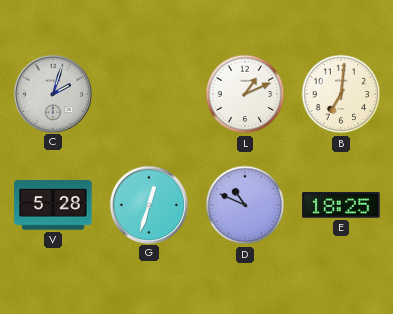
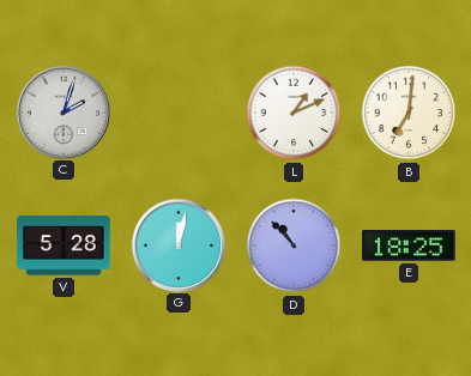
G: 12:33 -> 12:02
D: 10:49 -> 10:53
